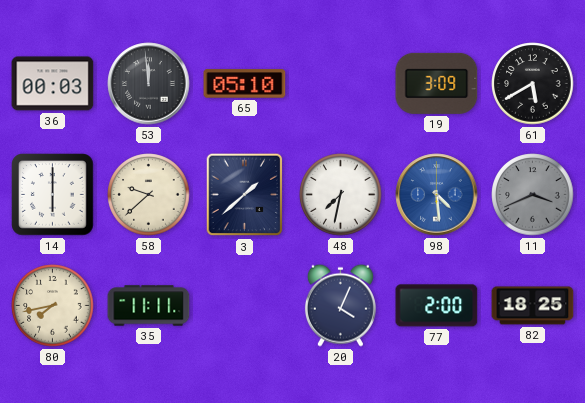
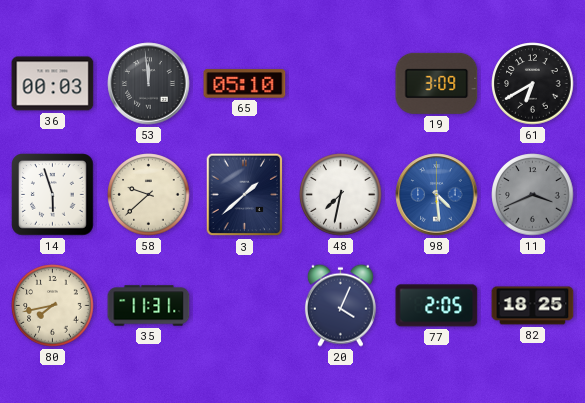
61: 5:40 -> 6:40
14: 6:00 -> 5:57
35: 11:11 -> 11:31
77: 2:00 -> 2:05
